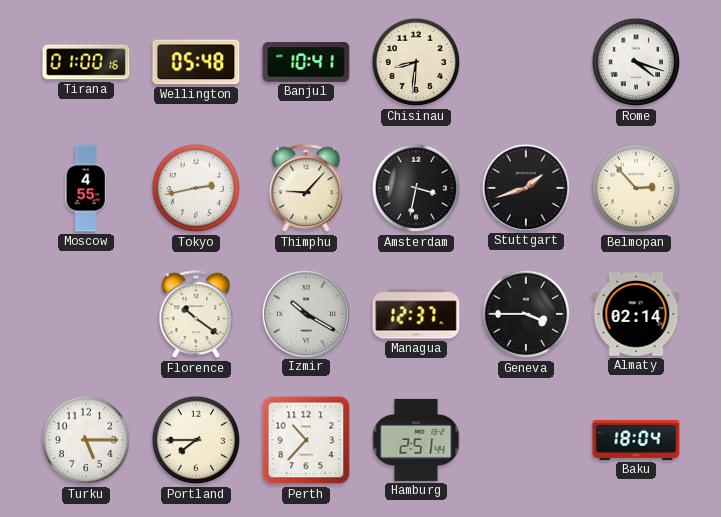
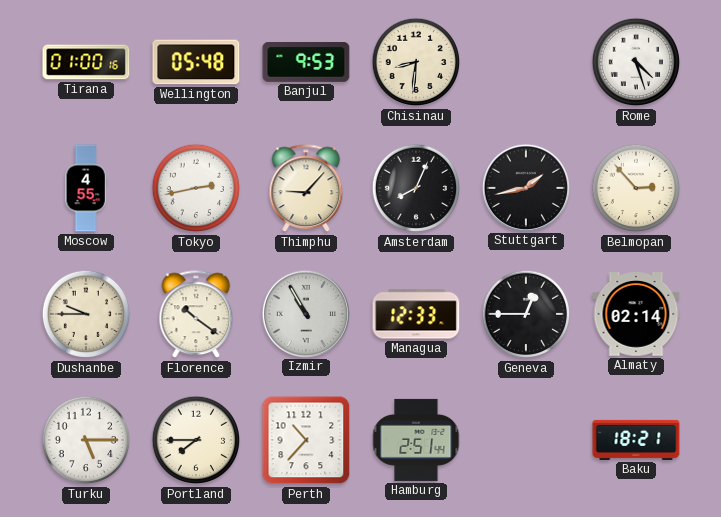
Banjul: 10:41 -> 9:53
Rome: 4:18 -> 4:27
Amsterdam: 3:32 -> 8:04
Stuttgart: 1:42 -> 1:43
Dushanbe: none -> 9:45
Izmir: 10:20 -> 10:55
Managua: 12:37 -> 12:33
Geneva: 3:45 -> 12:45
Baku: 18:04 -> 18:21
